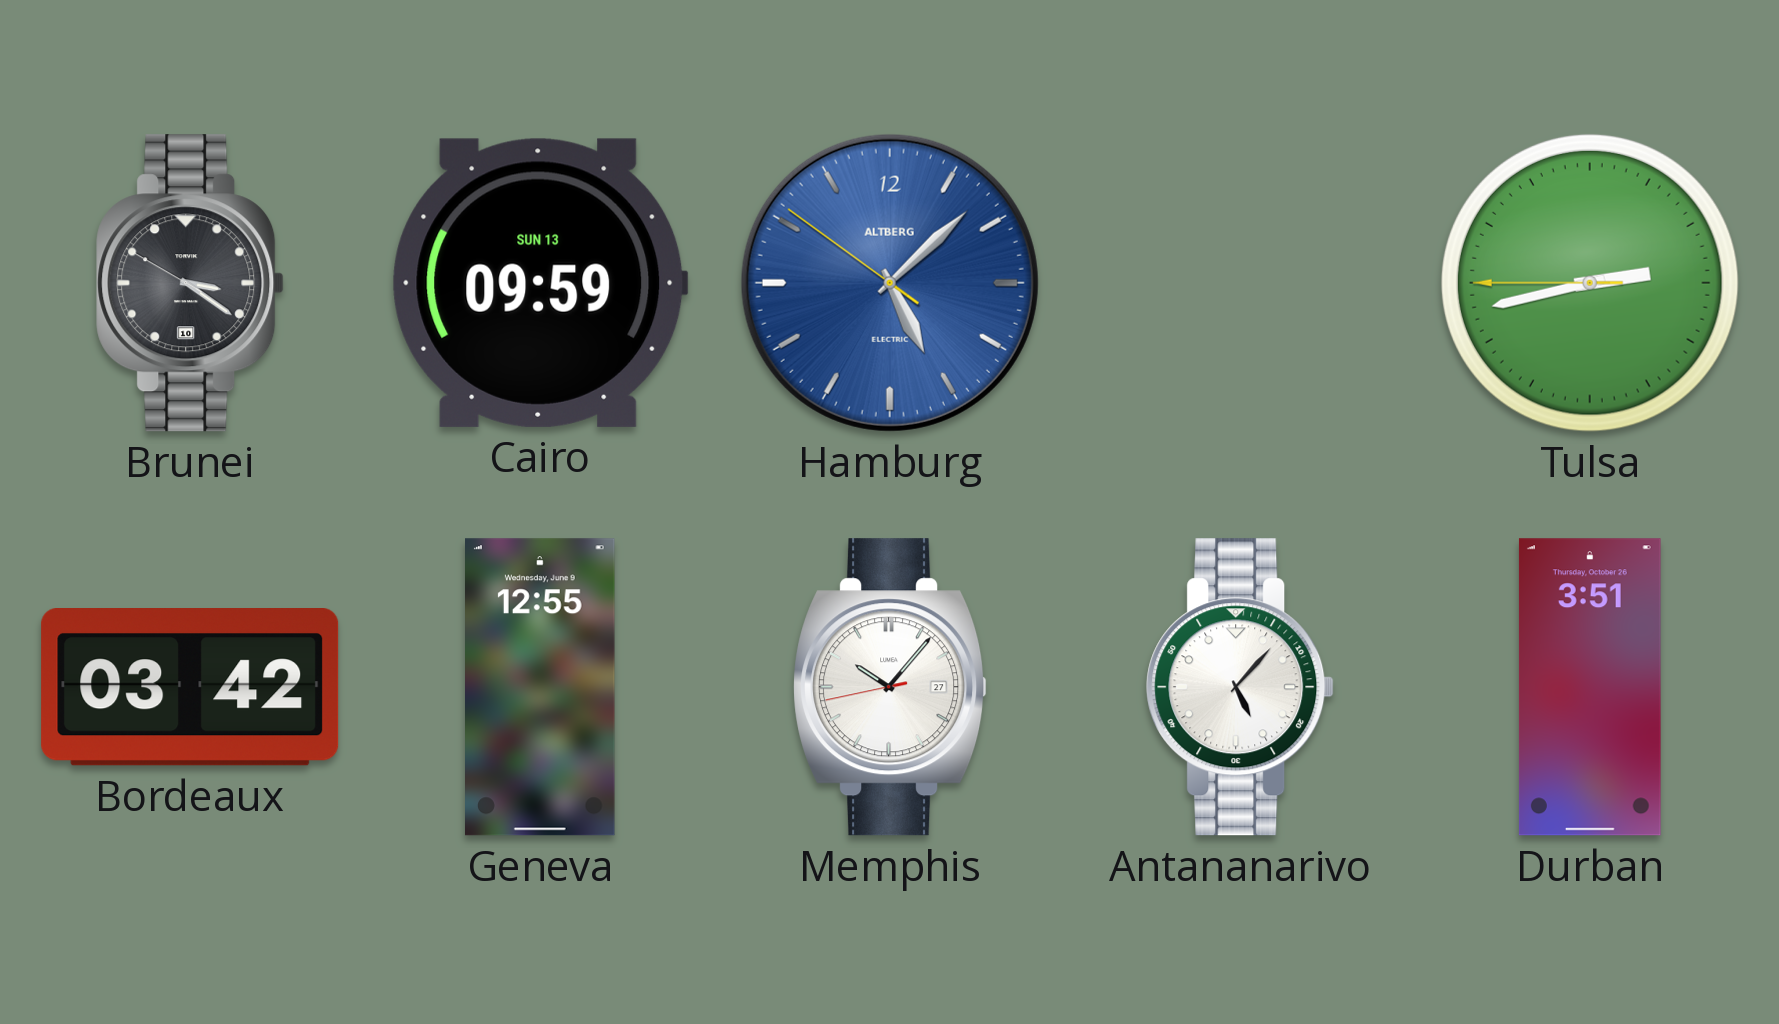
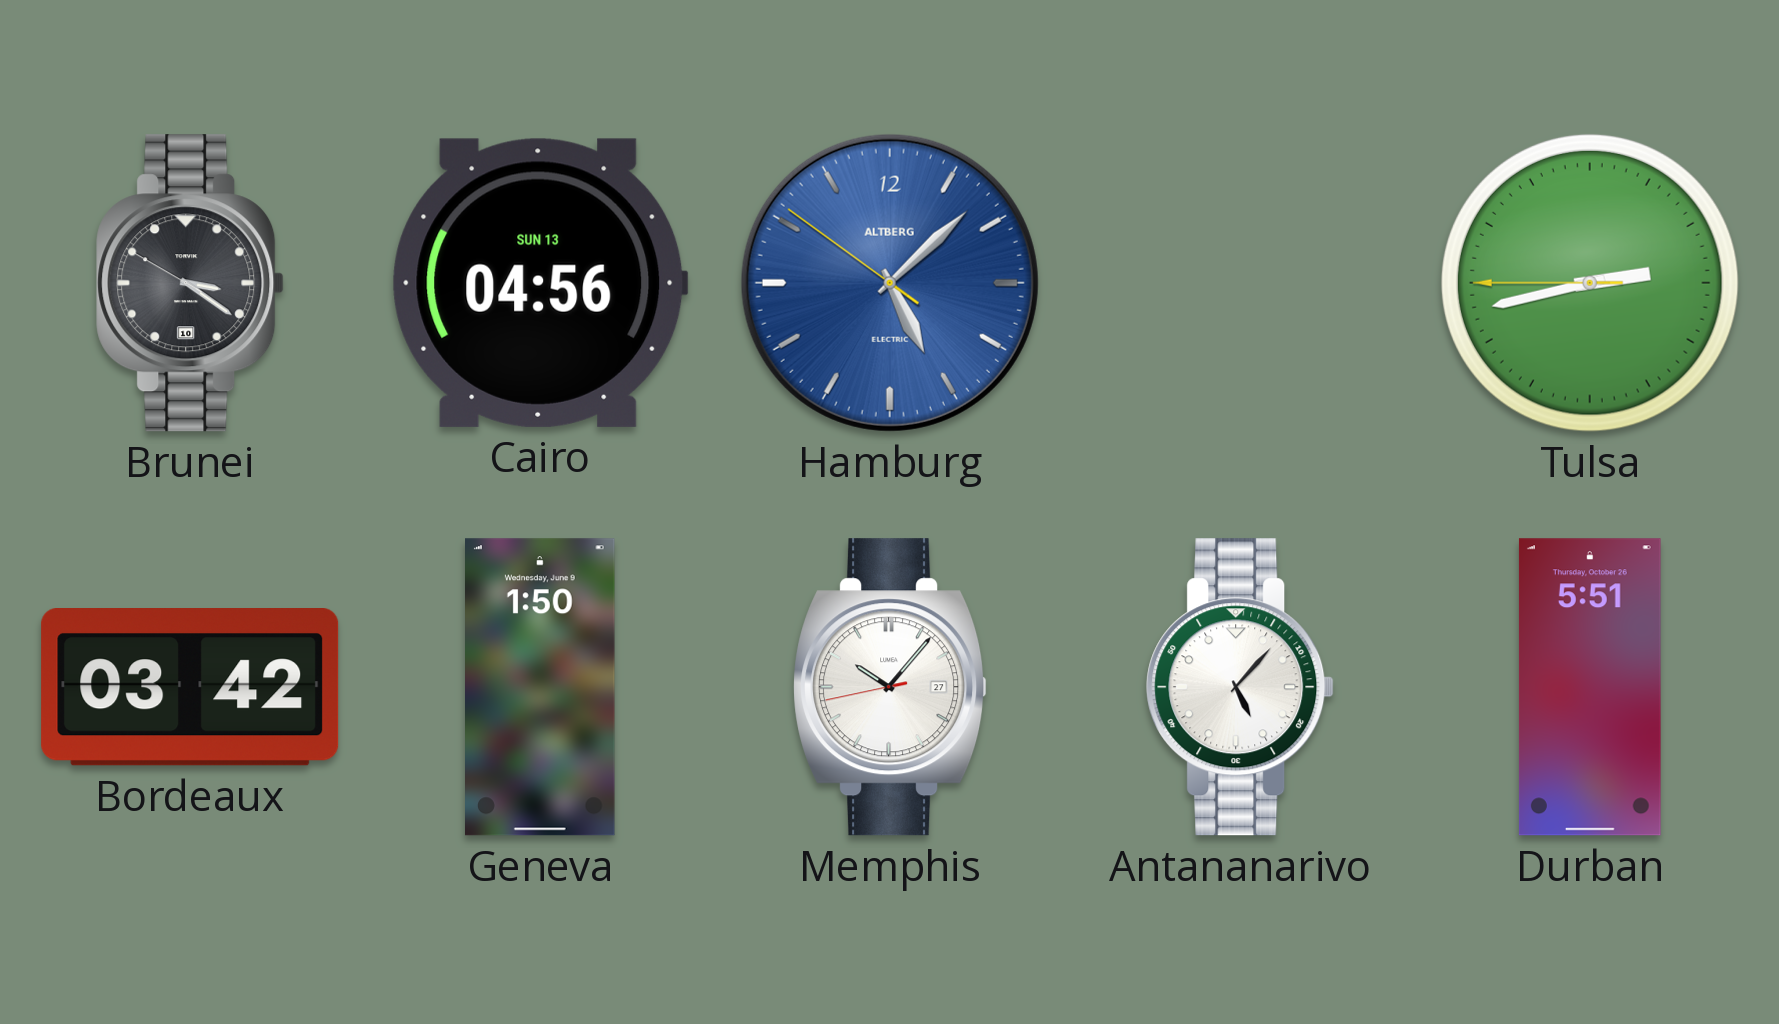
Cairo: 09:59 -> 04:56
Geneva: 12:55 -> 1:50
Durban: 3:51 -> 5:51
